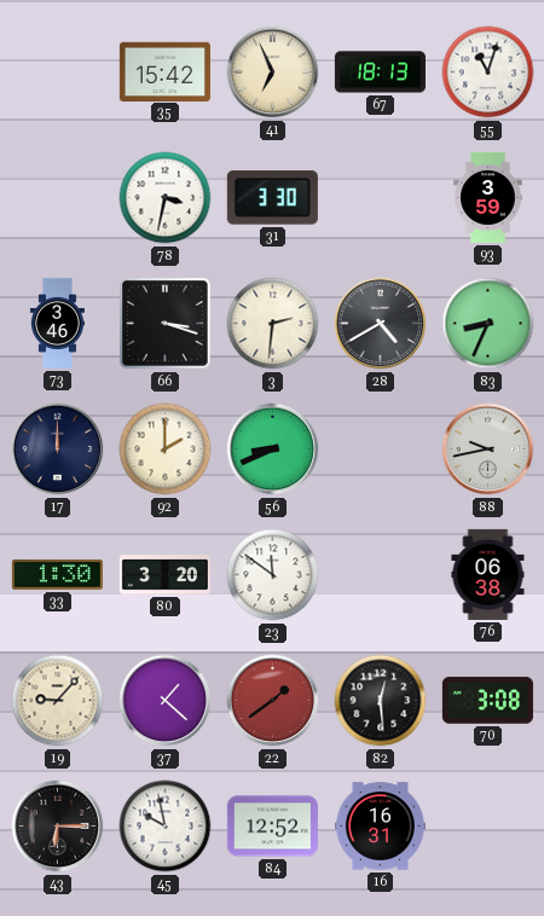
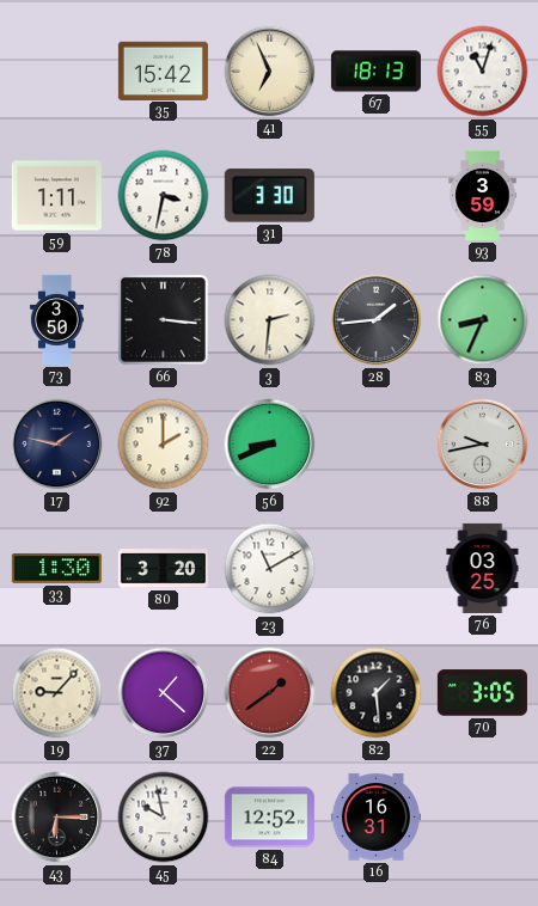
59: none -> 1:11
73: 3:46 -> 3:50
66: 3:18 -> 3:16
28: 4:40 -> 1:44
17: 12:00 -> 1:47
23: 11:51 -> 11:10
76: 06:38 -> 03:25
82: 12:29 -> 1:29
70: 3:08 -> 3:05
